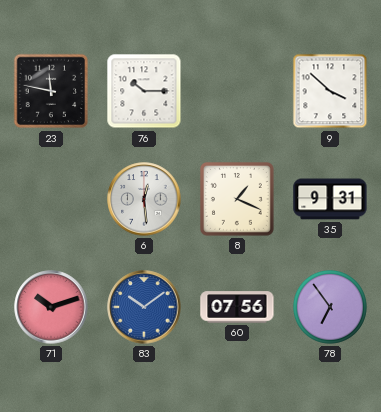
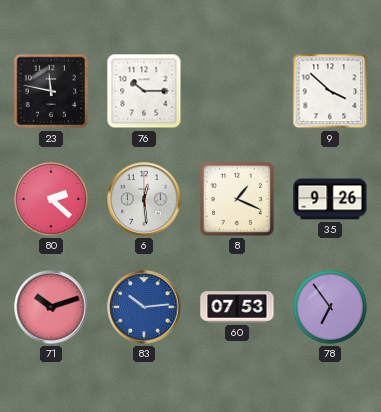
80: none -> 2:22
35: 9:31 -> 9:26
83: 10:09 -> 10:14
60: 07:56 -> 07:53
